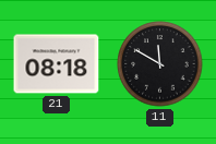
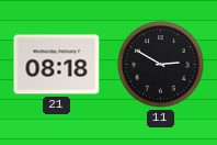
11: 11:50 -> 2:50
